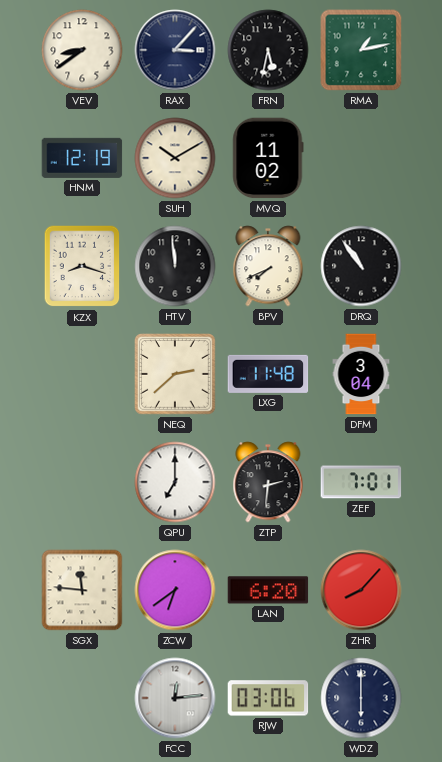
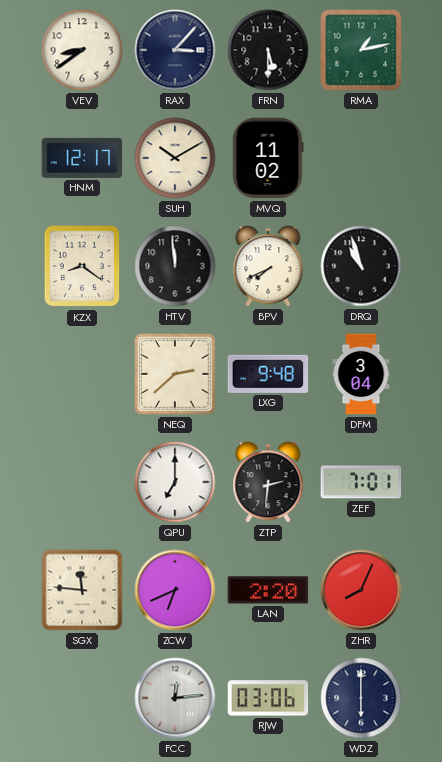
FRN: 5:32 -> 5:30
HNM: 12:19 -> 12:17
KZX: 8:18 -> 8:21
DRQ: 10:54 -> 10:57
LXG: 11:48 -> 9:48
ZCW: 6:39 -> 6:41
LAN: 6:20 -> 2:20
ZHR: 8:07 -> 8:04
